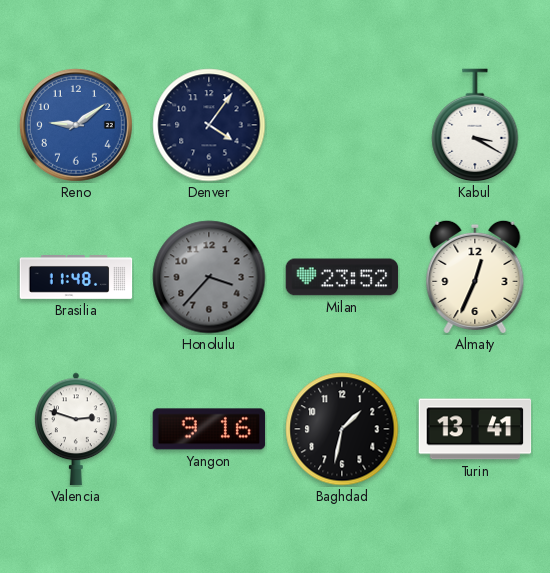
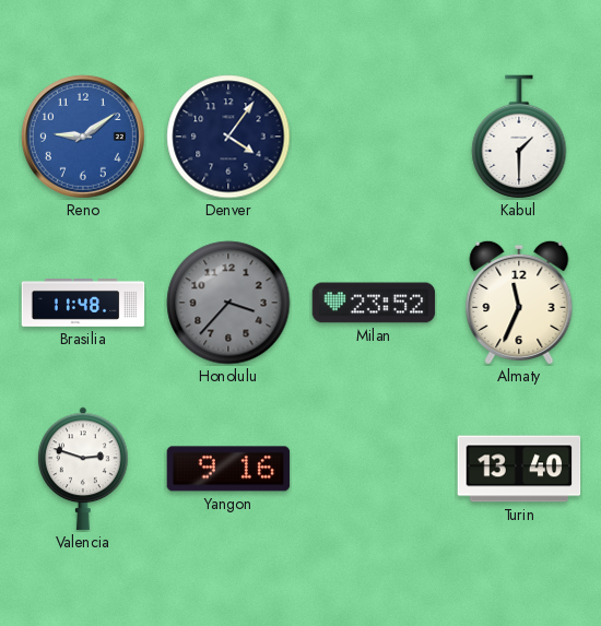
Kabul: 3:20 -> 1:30
Almaty: 12:34 -> 11:34
Baghdad: 1:32 -> none
Turin: 13:41 -> 13:40
